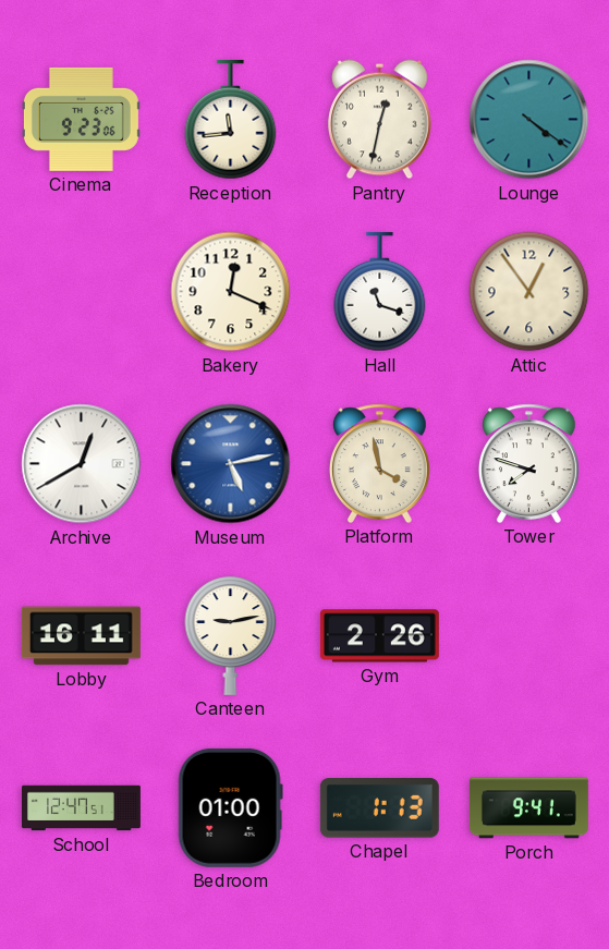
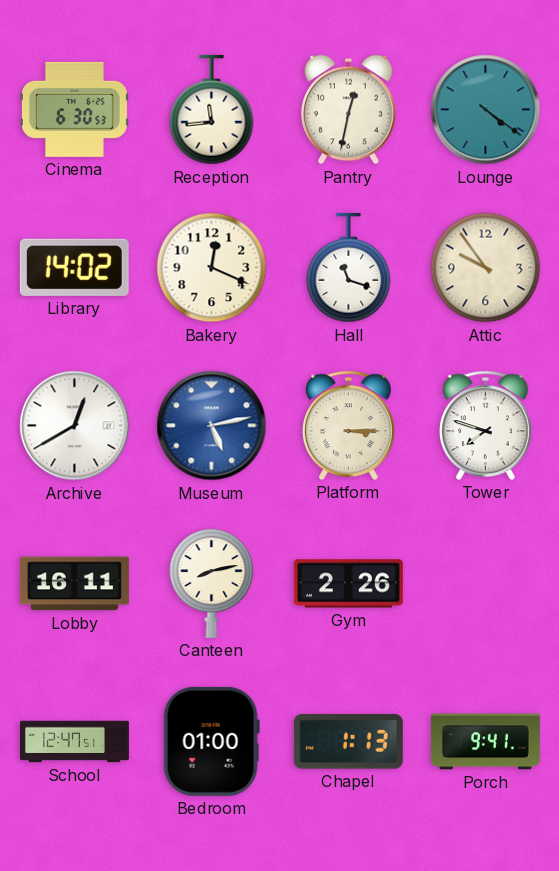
Cinema: 9:23 -> 6:30
Library: none -> 14:02
Attic: 12:54 -> 9:54
Platform: 3:58 -> 3:15
Canteen: 9:13 -> 8:13
